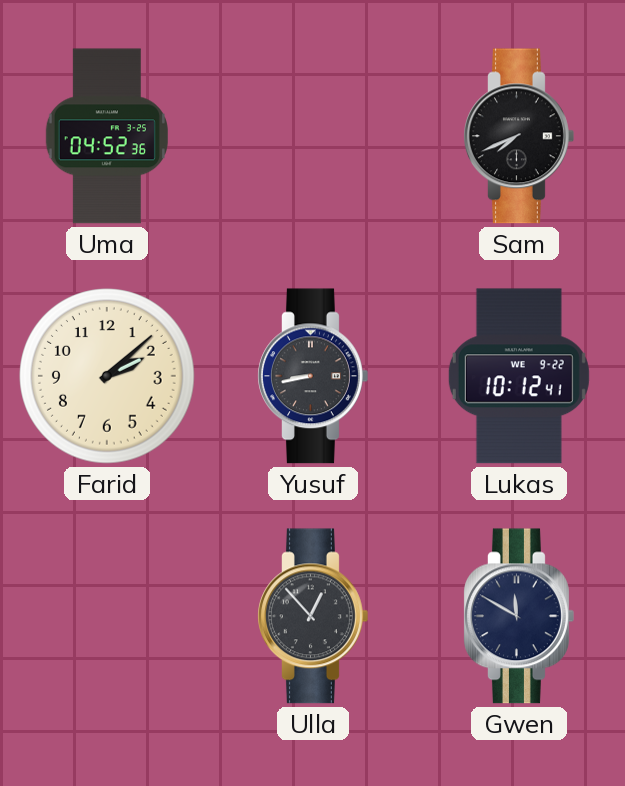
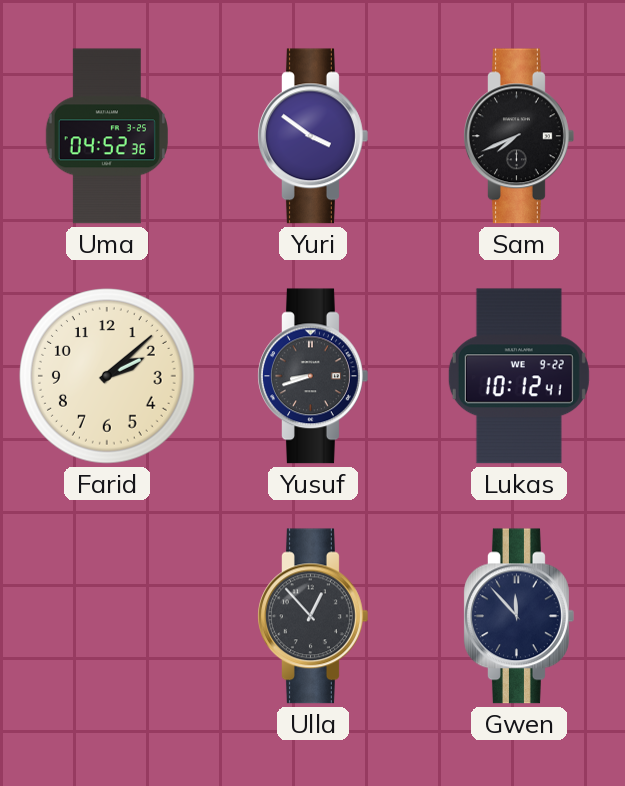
Yuri: none -> 3:51
Yusuf: 8:43 -> 8:42
Gwen: 11:50 -> 11:53
